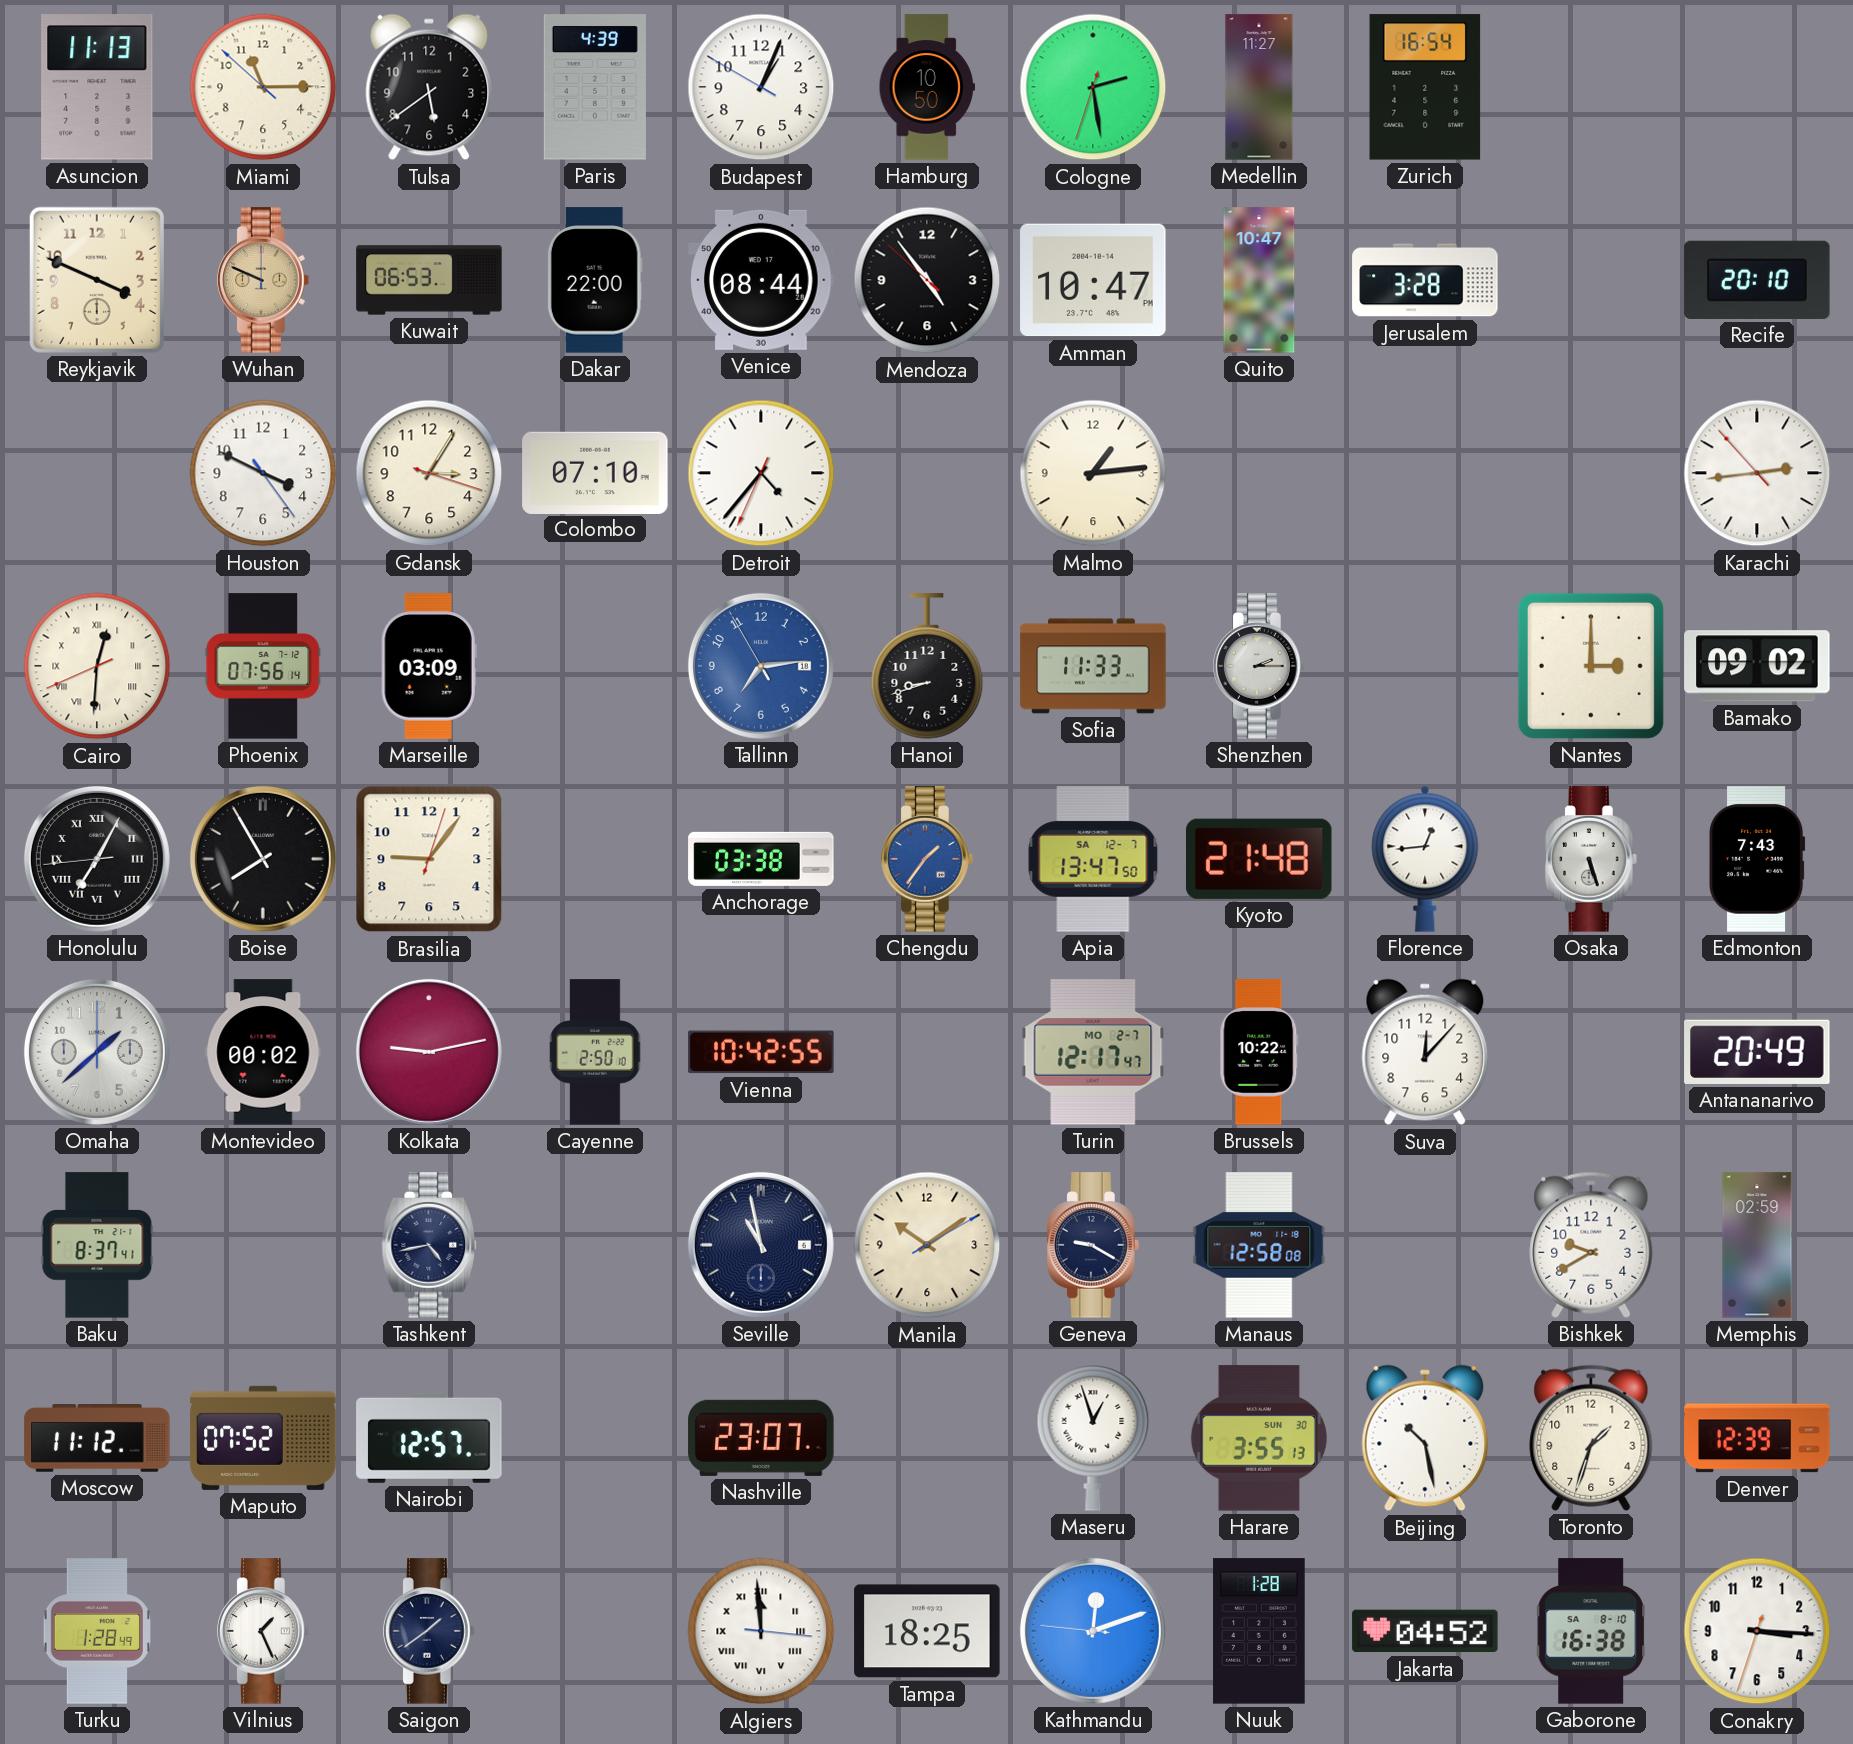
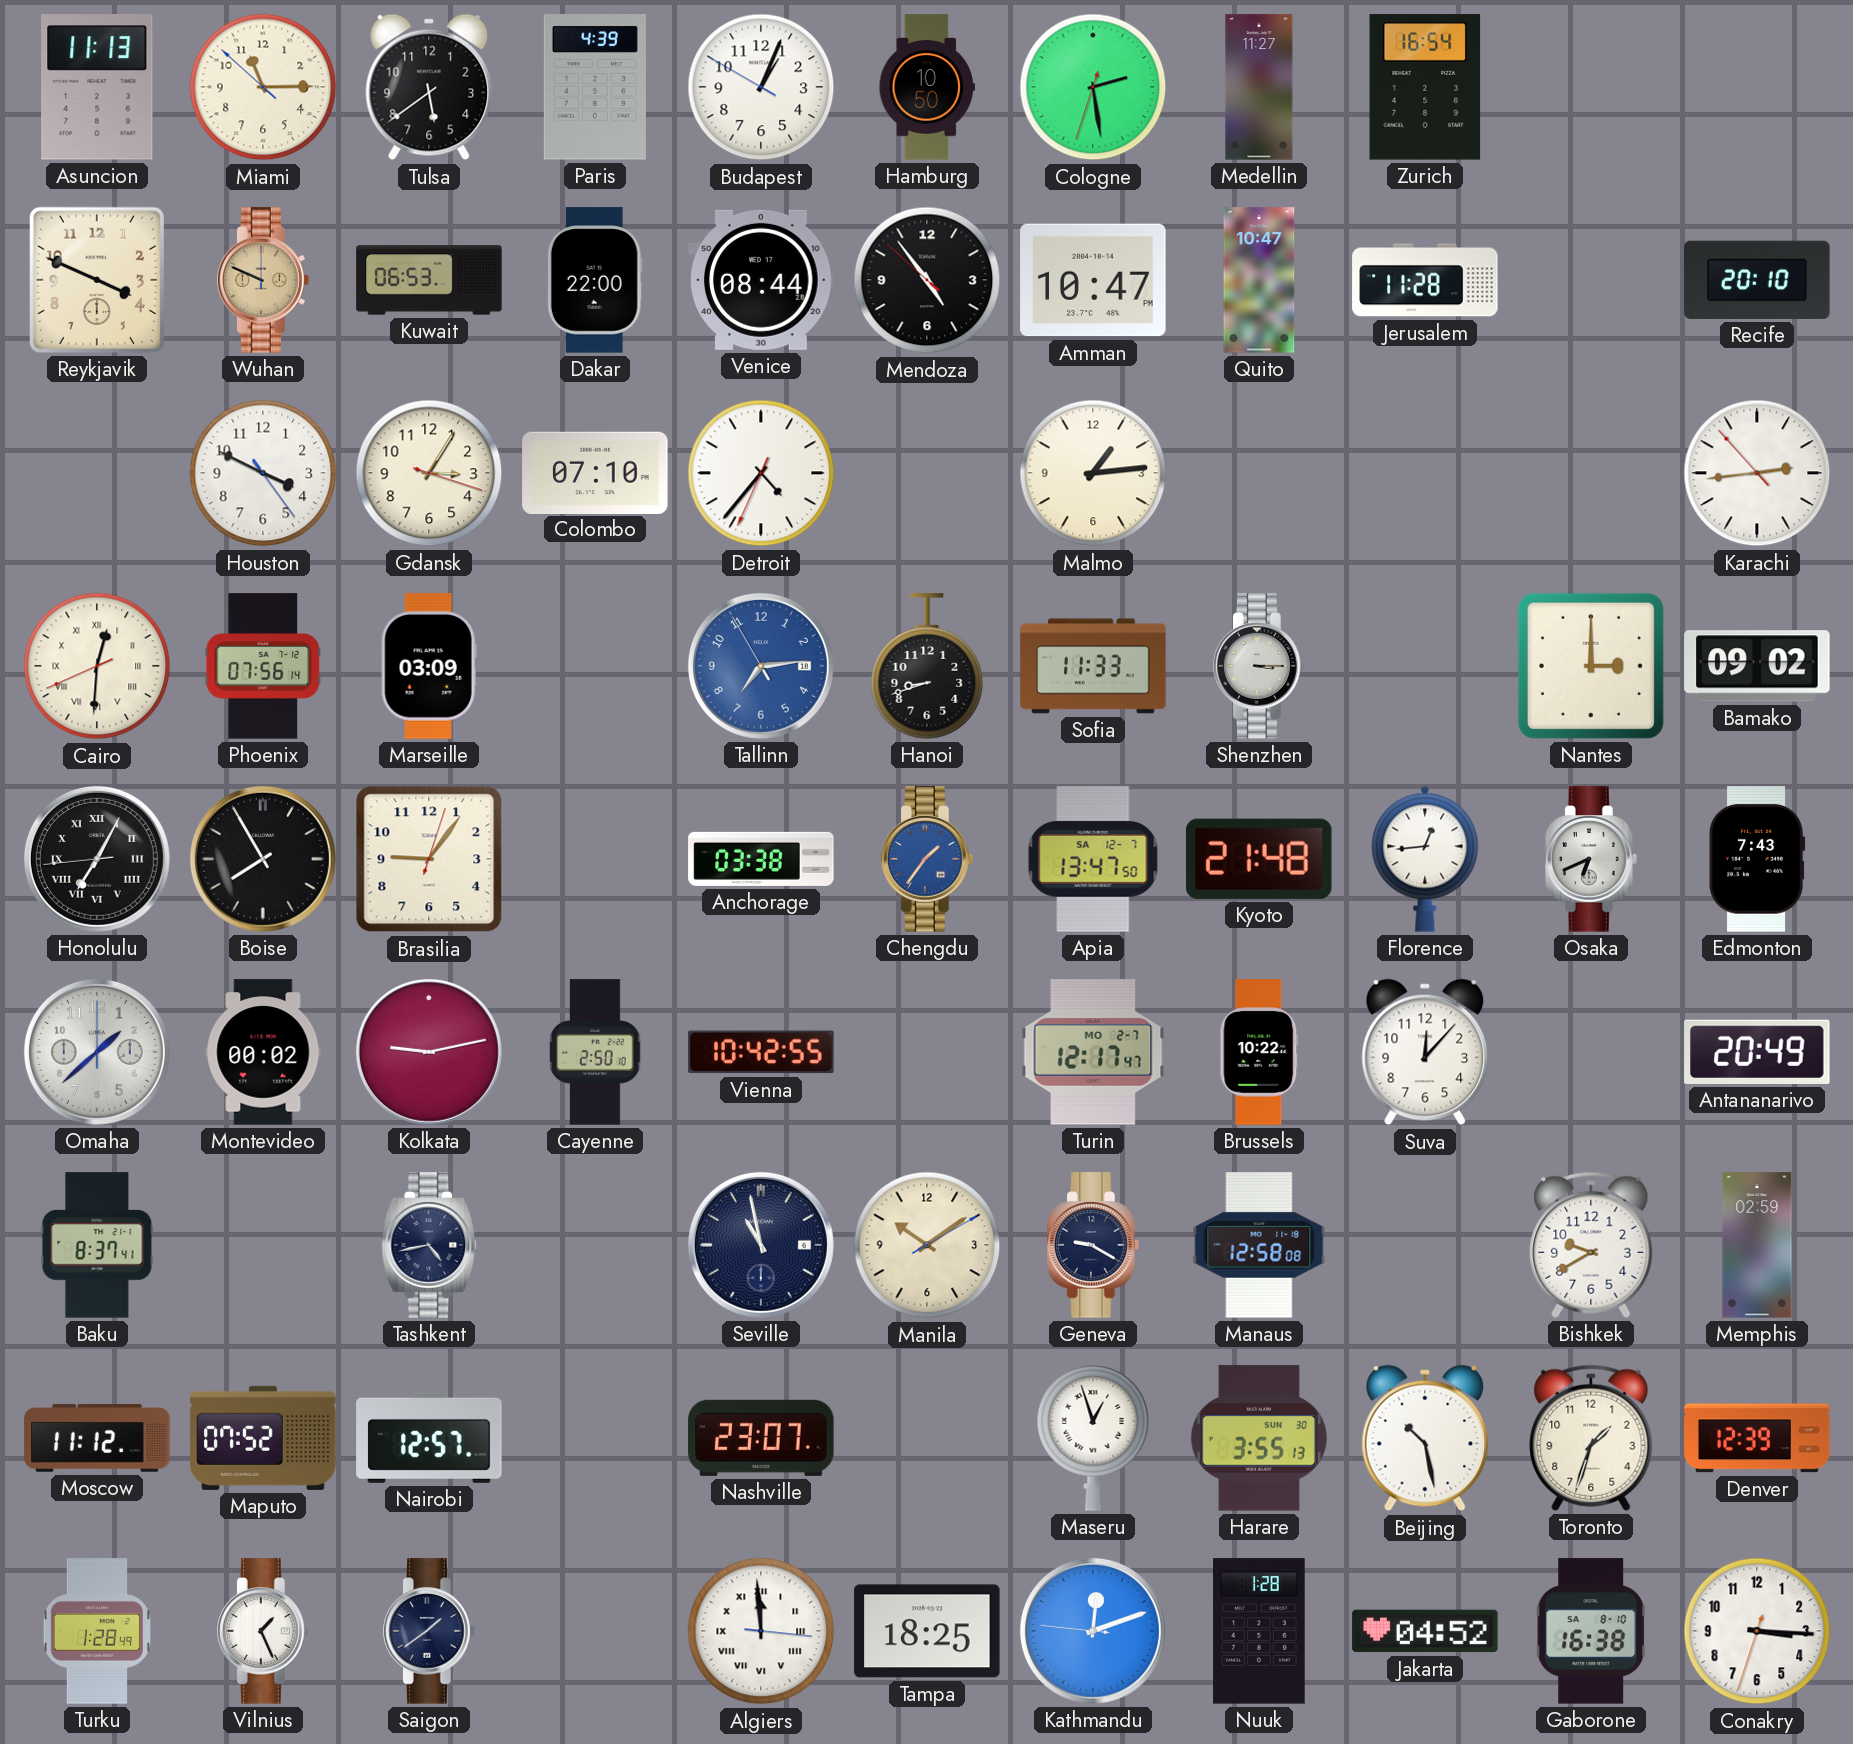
Jerusalem: 3:28 -> 11:28
Shenzhen: 2:15 -> 3:15
Osaka: 5:27 -> 6:41
